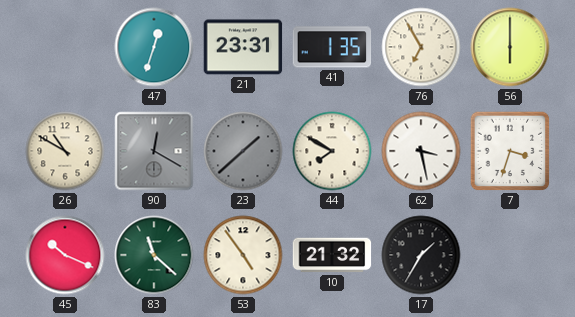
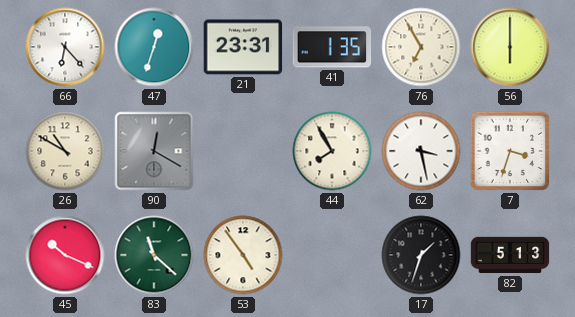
66: none -> 6:23
23: 1:38 -> none
44: 7:50 -> 7:55
10: 21:32 -> none
17: 1:35 -> 1:33
82: none -> 5:13
